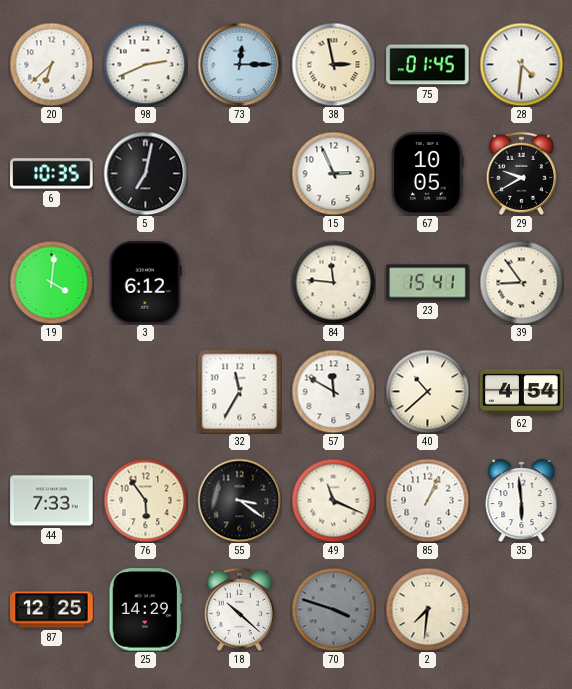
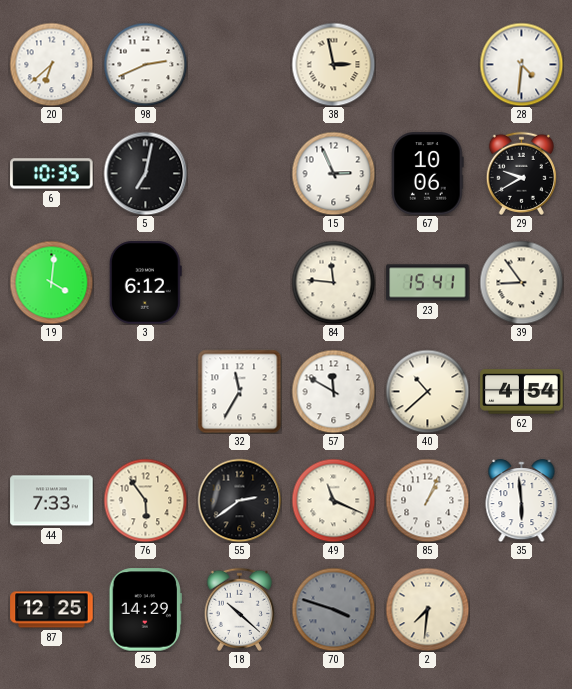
73: 12:15 -> none
75: 01:45 -> none
67: 10:05 -> 10:06
55: 3:21 -> 2:39
